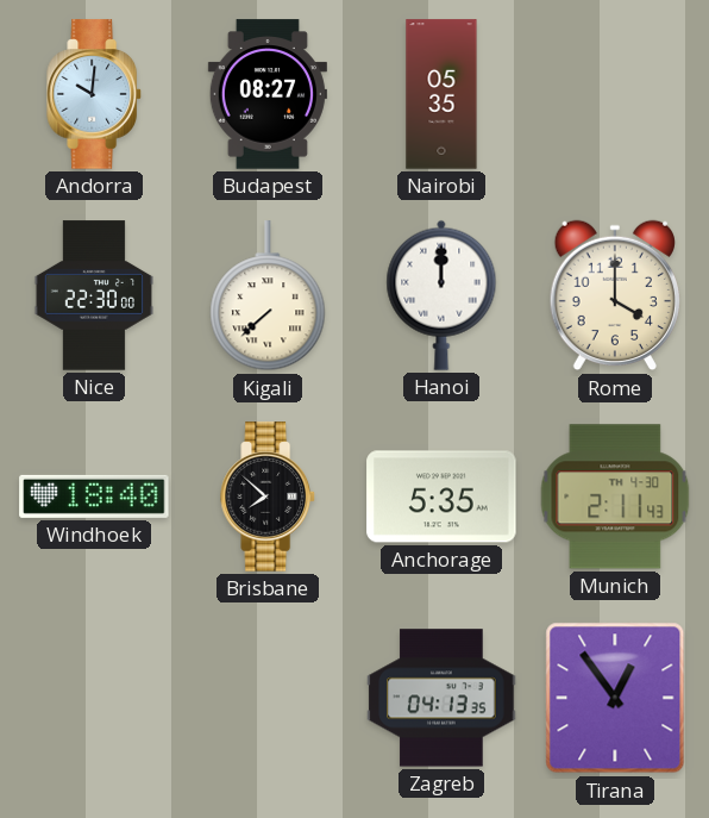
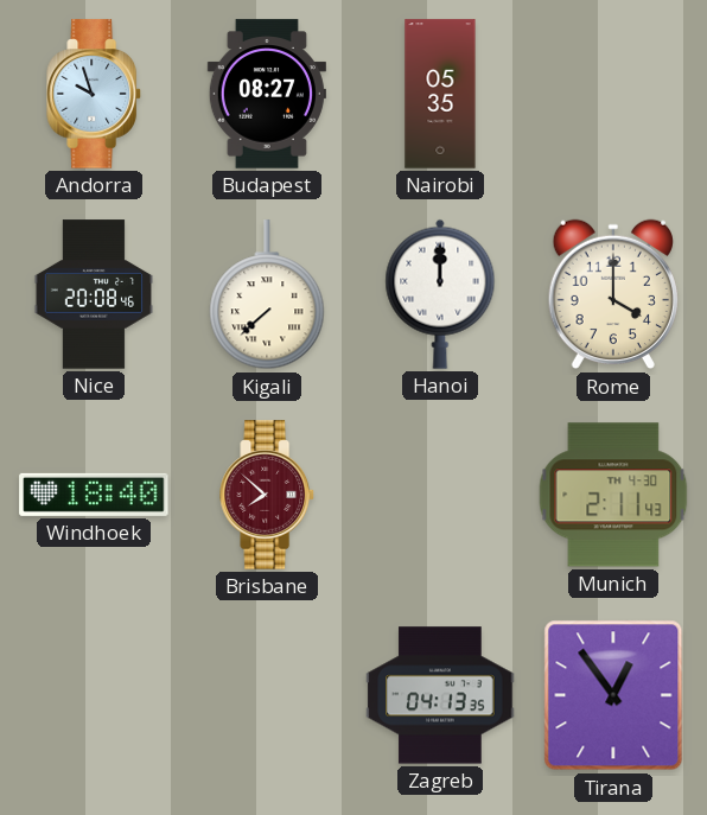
Andorra: 10:01 -> 9:57
Nice: 22:30 -> 20:08
Brisbane dial: black -> burgundy
Anchorage: 5:35 -> none
